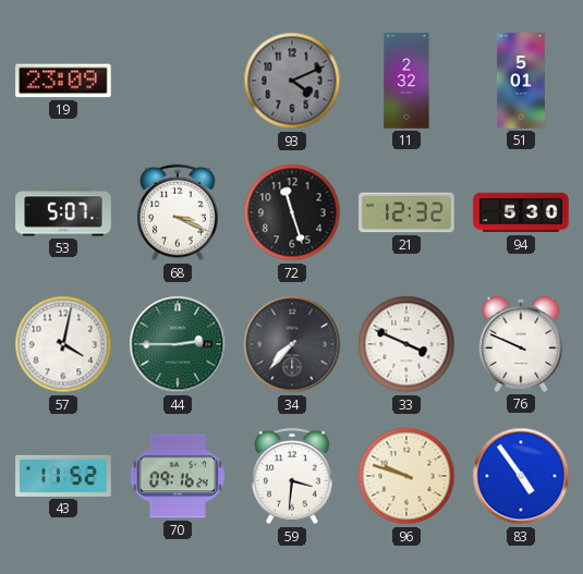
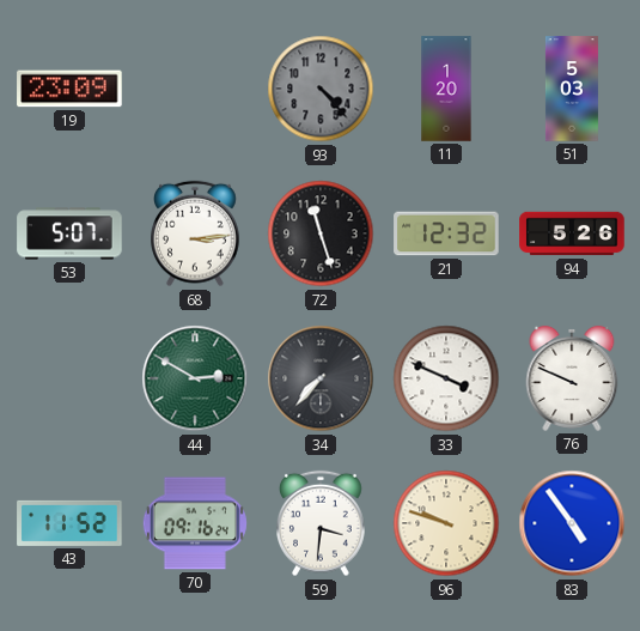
93: 4:11 -> 4:23
11: 2:32 -> 1:20
51: 5:01 -> 5:03
68: 3:19 -> 3:14
94: 5:30 -> 5:26
57: 4:02 -> none
44: 2:45 -> 2:50
